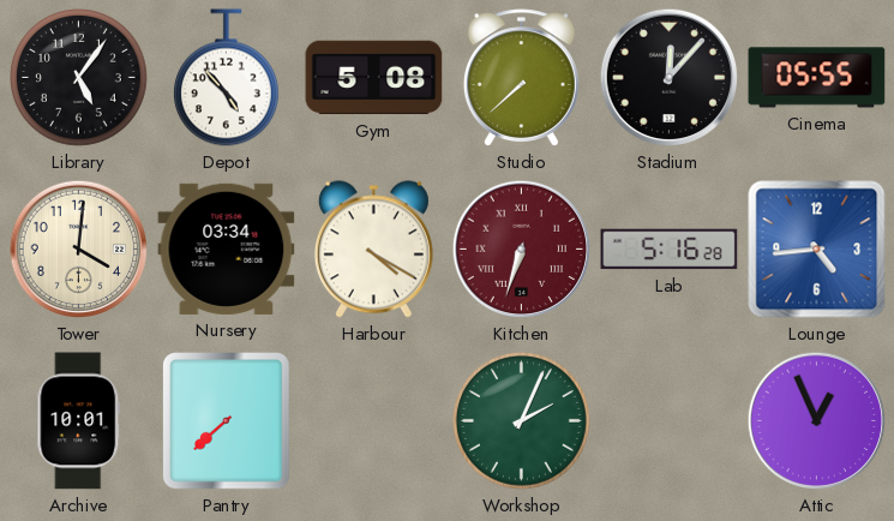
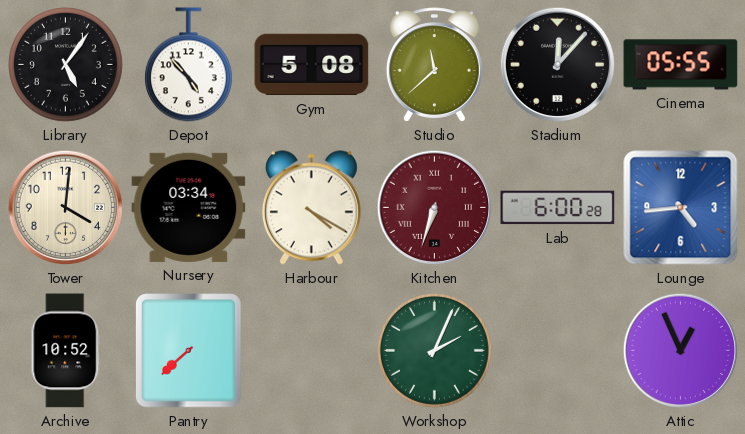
Studio: 7:38 -> 11:38
Lab: 5:16 -> 6:00
Archive: 10:01 -> 10:52
